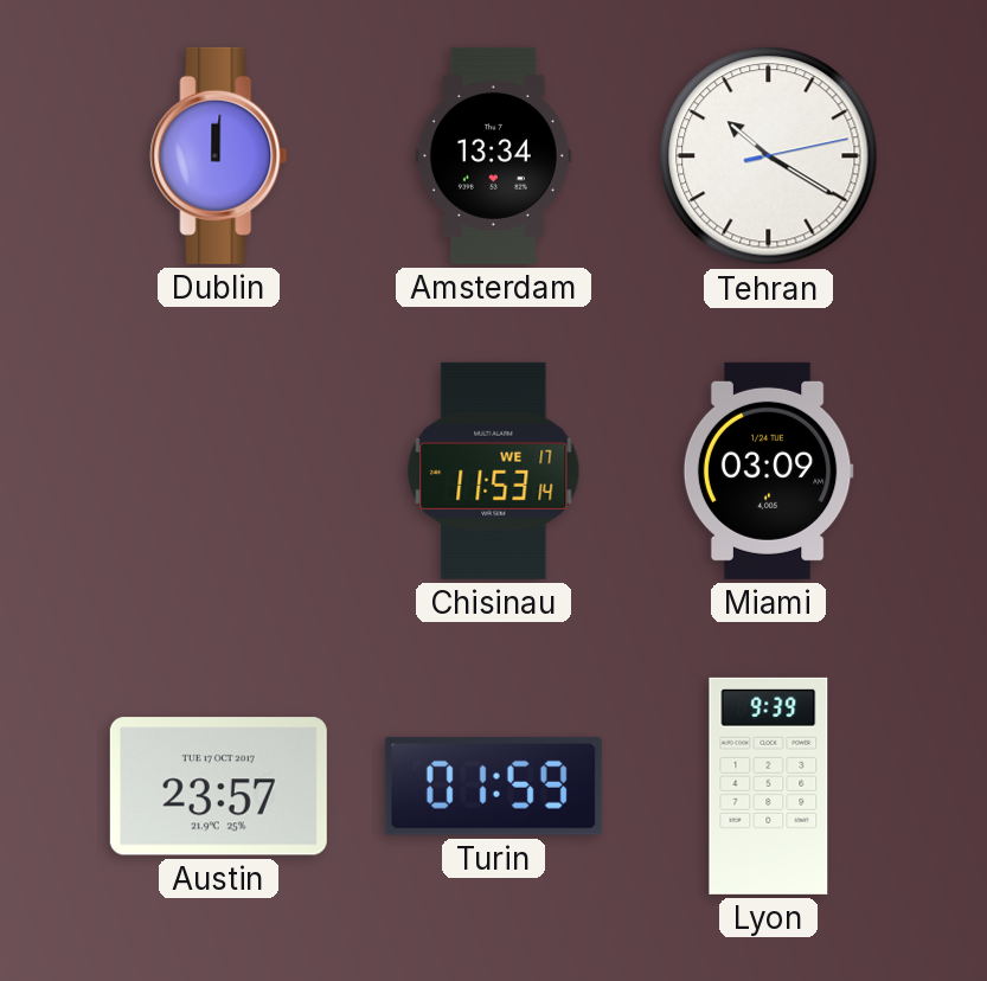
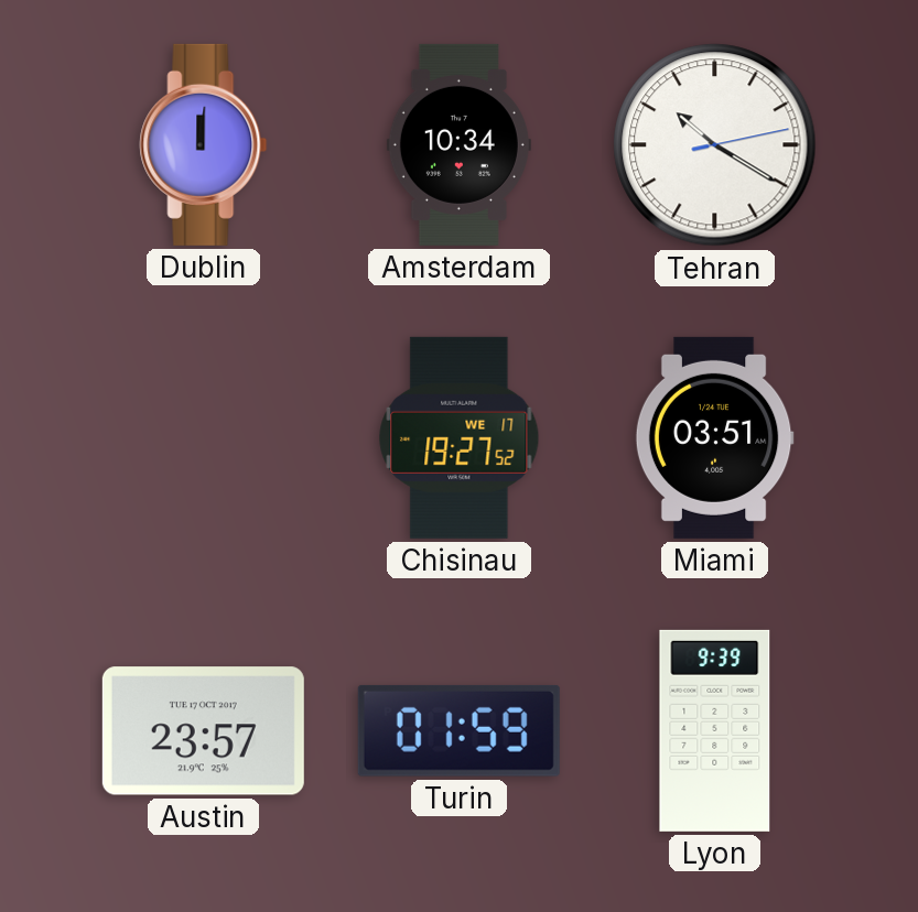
Amsterdam: 13:34 -> 10:34
Chisinau: 11:53 -> 19:27
Miami: 03:09 -> 03:51
